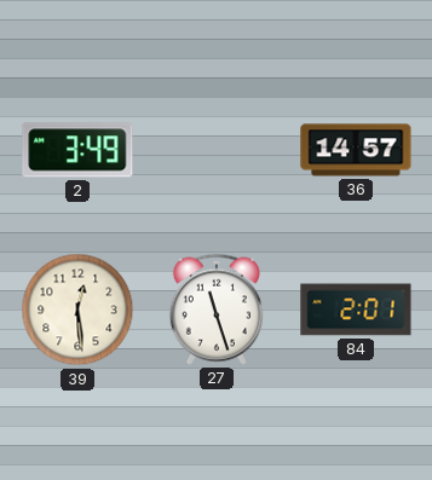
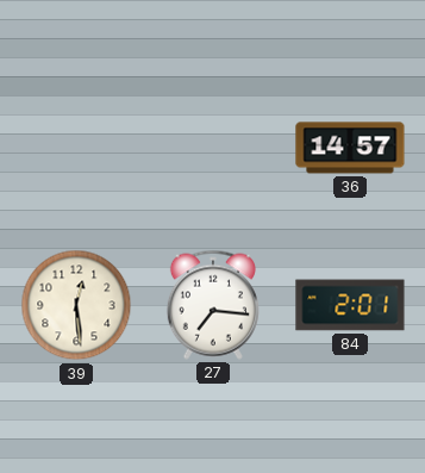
2: 3:49 -> none
27: 11:27 -> 7:16
